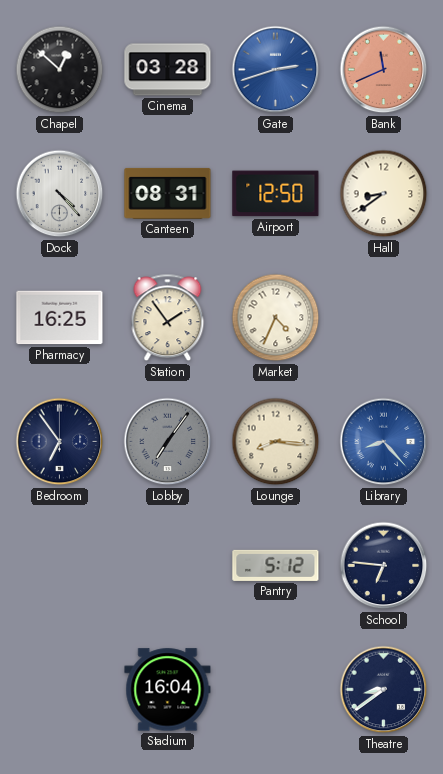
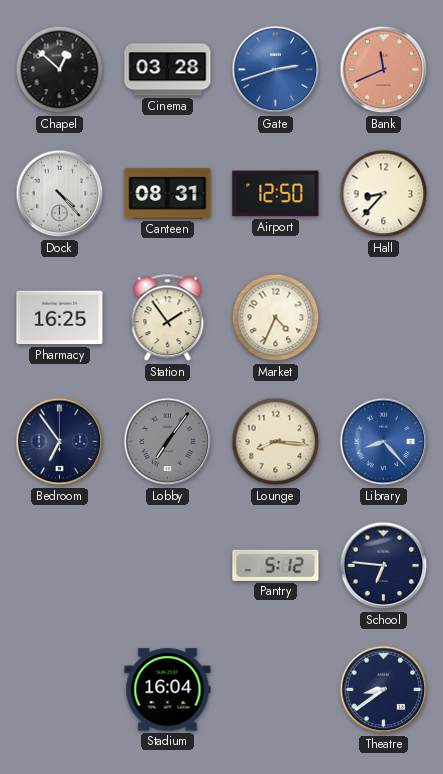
Hall: 8:39 -> 8:37
